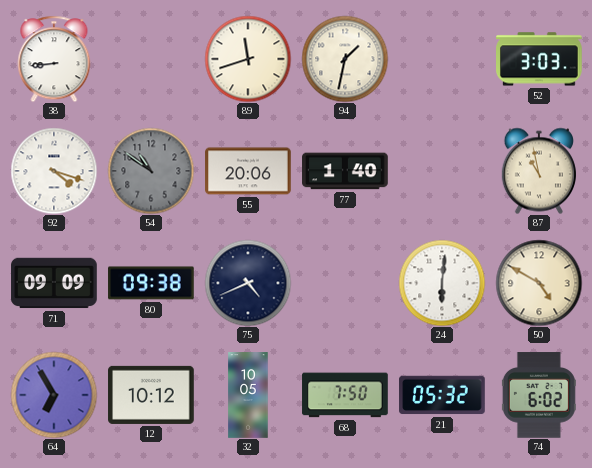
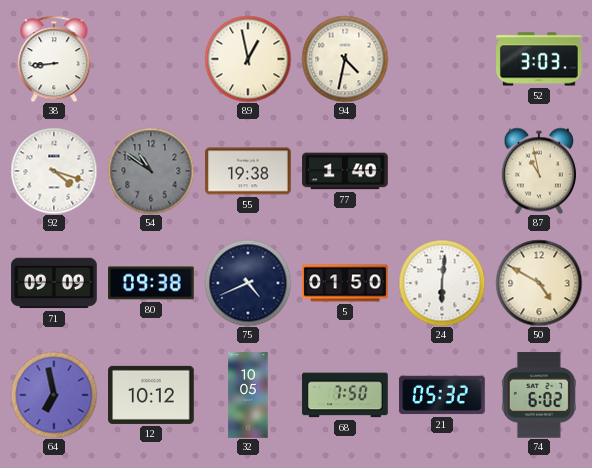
89: 11:42 -> 12:58
94: 1:32 -> 4:32
55: 20:06 -> 19:38
5: none -> 01:50
64: 6:55 -> 6:58
